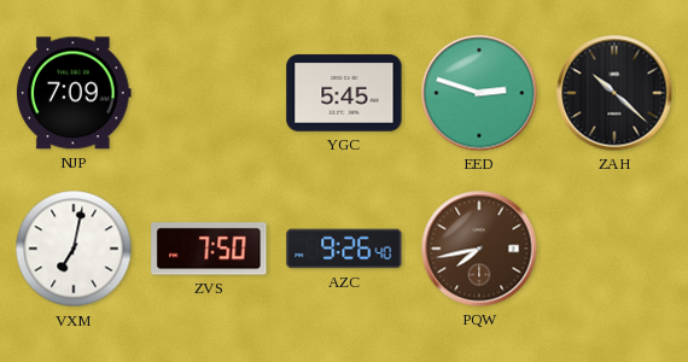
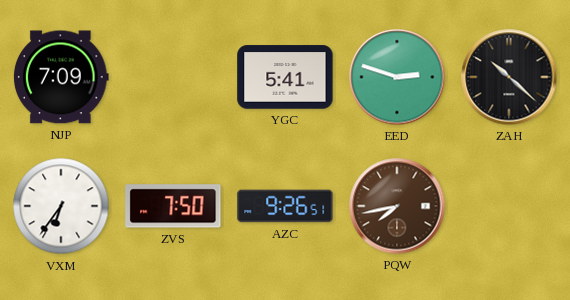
YGC: 5:45 -> 5:41
VXM: 7:02 -> 6:36
AZC: 9:26:40 -> 9:26:51
